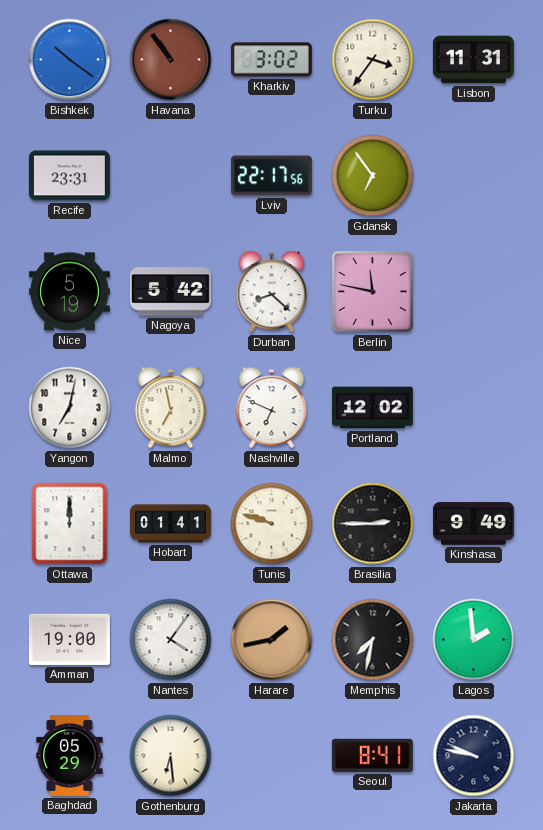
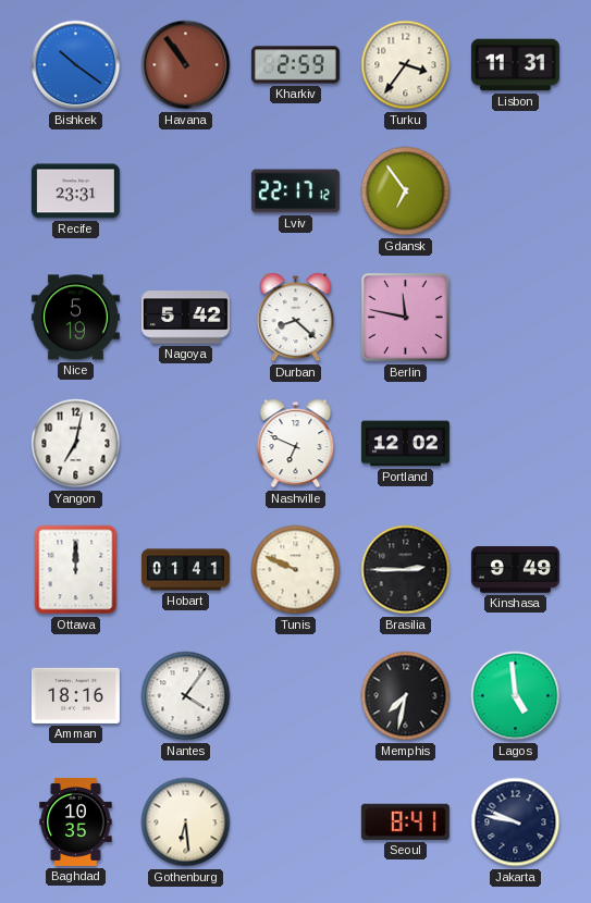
Kharkiv: 3:02 -> 2:59
Lviv: 22:17:56 -> 22:17:12
Malmo: 6:58 -> none
Tunis: 9:48 -> 9:49
Amman: 19:00 -> 18:16
Harare: 1:43 -> none
Lagos: 1:59 -> 4:59
Baghdad: 05:29 -> 10:35
